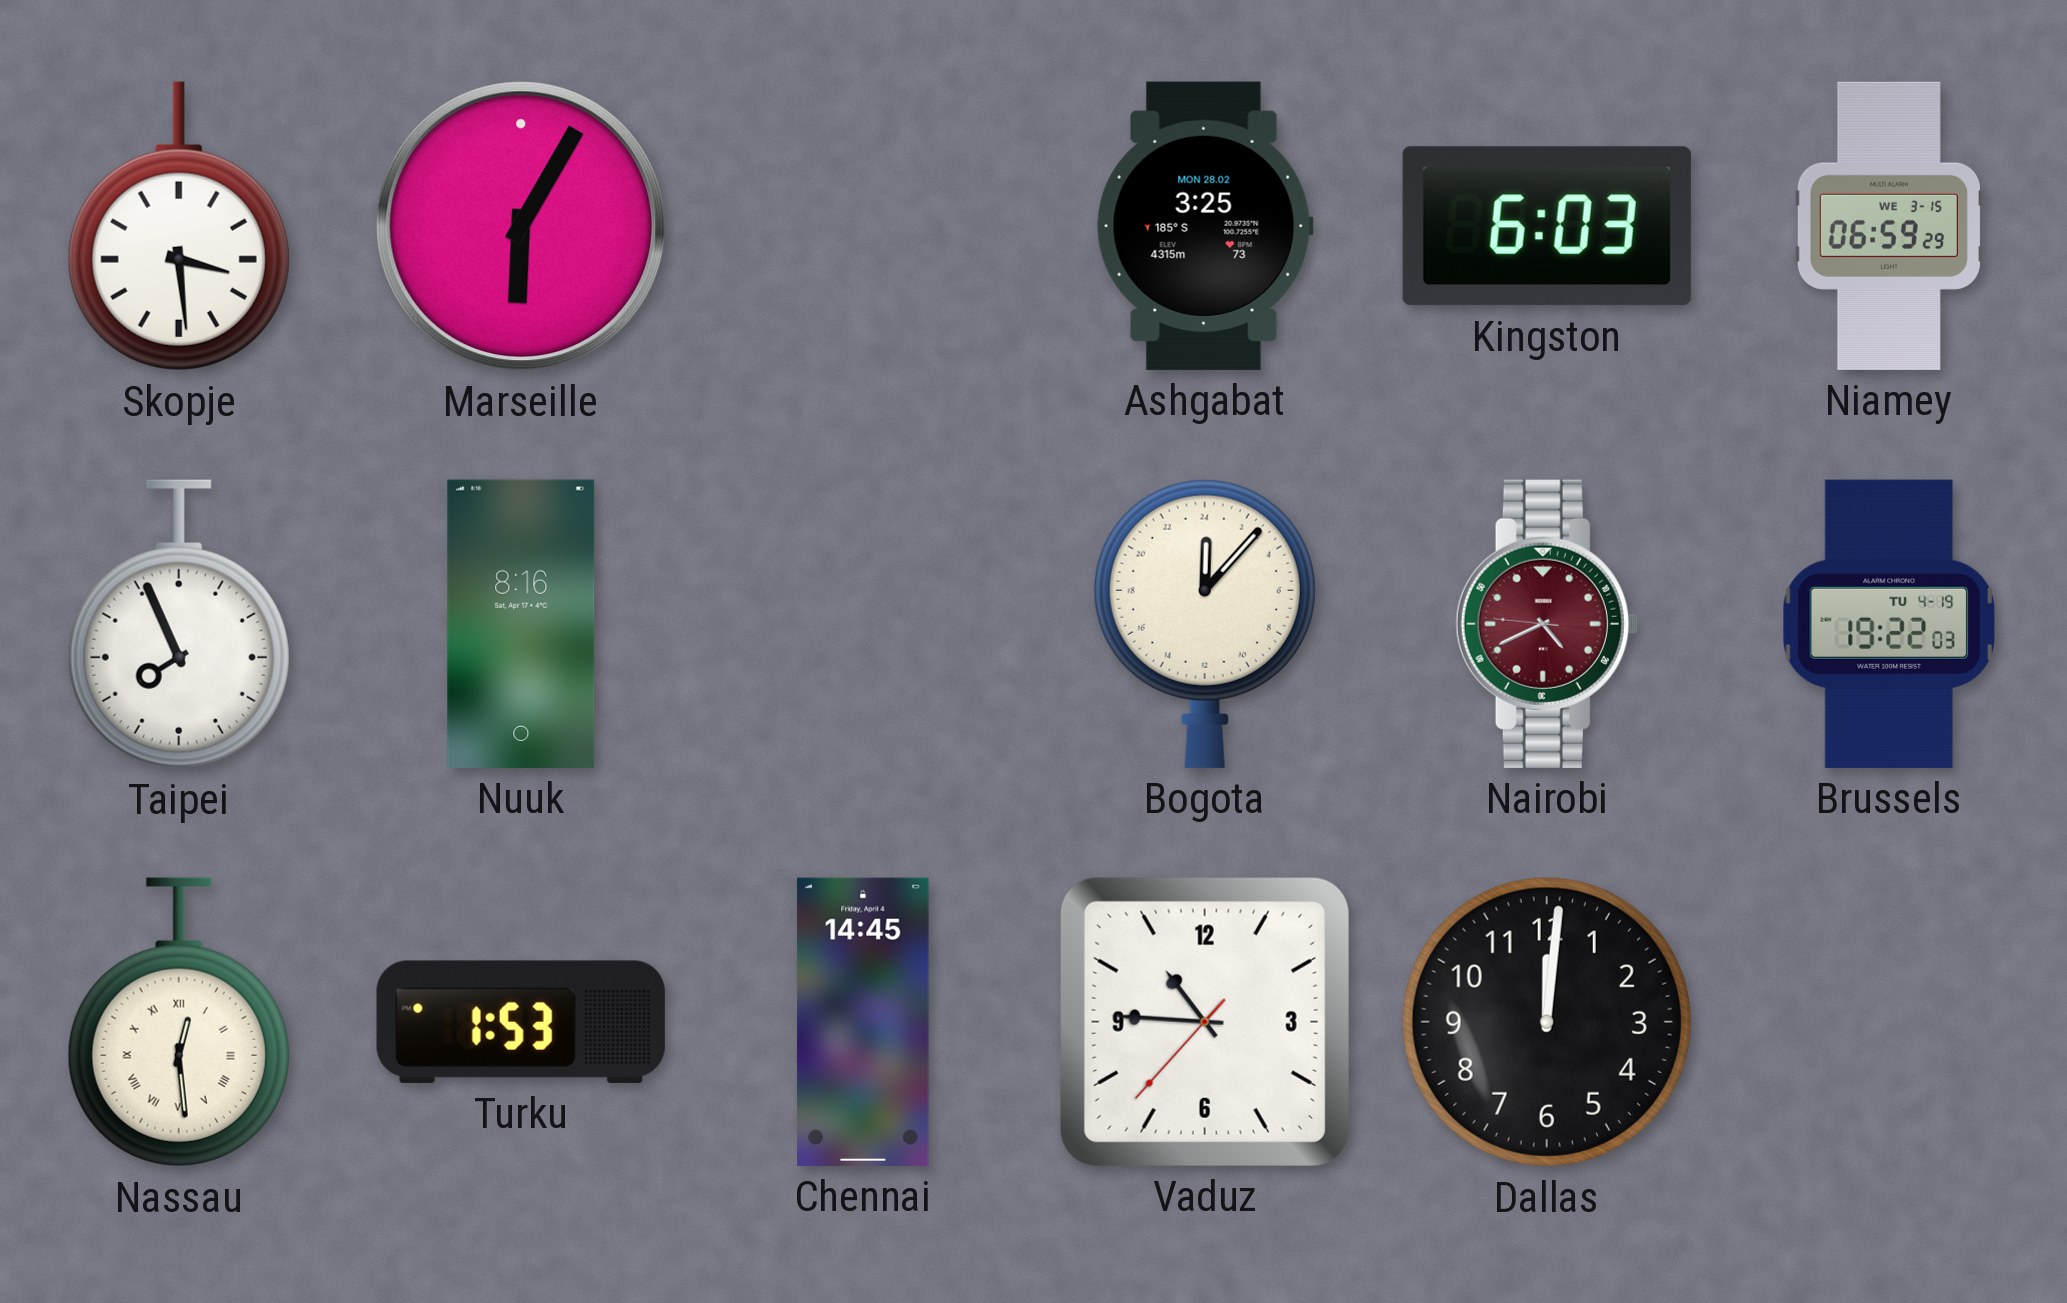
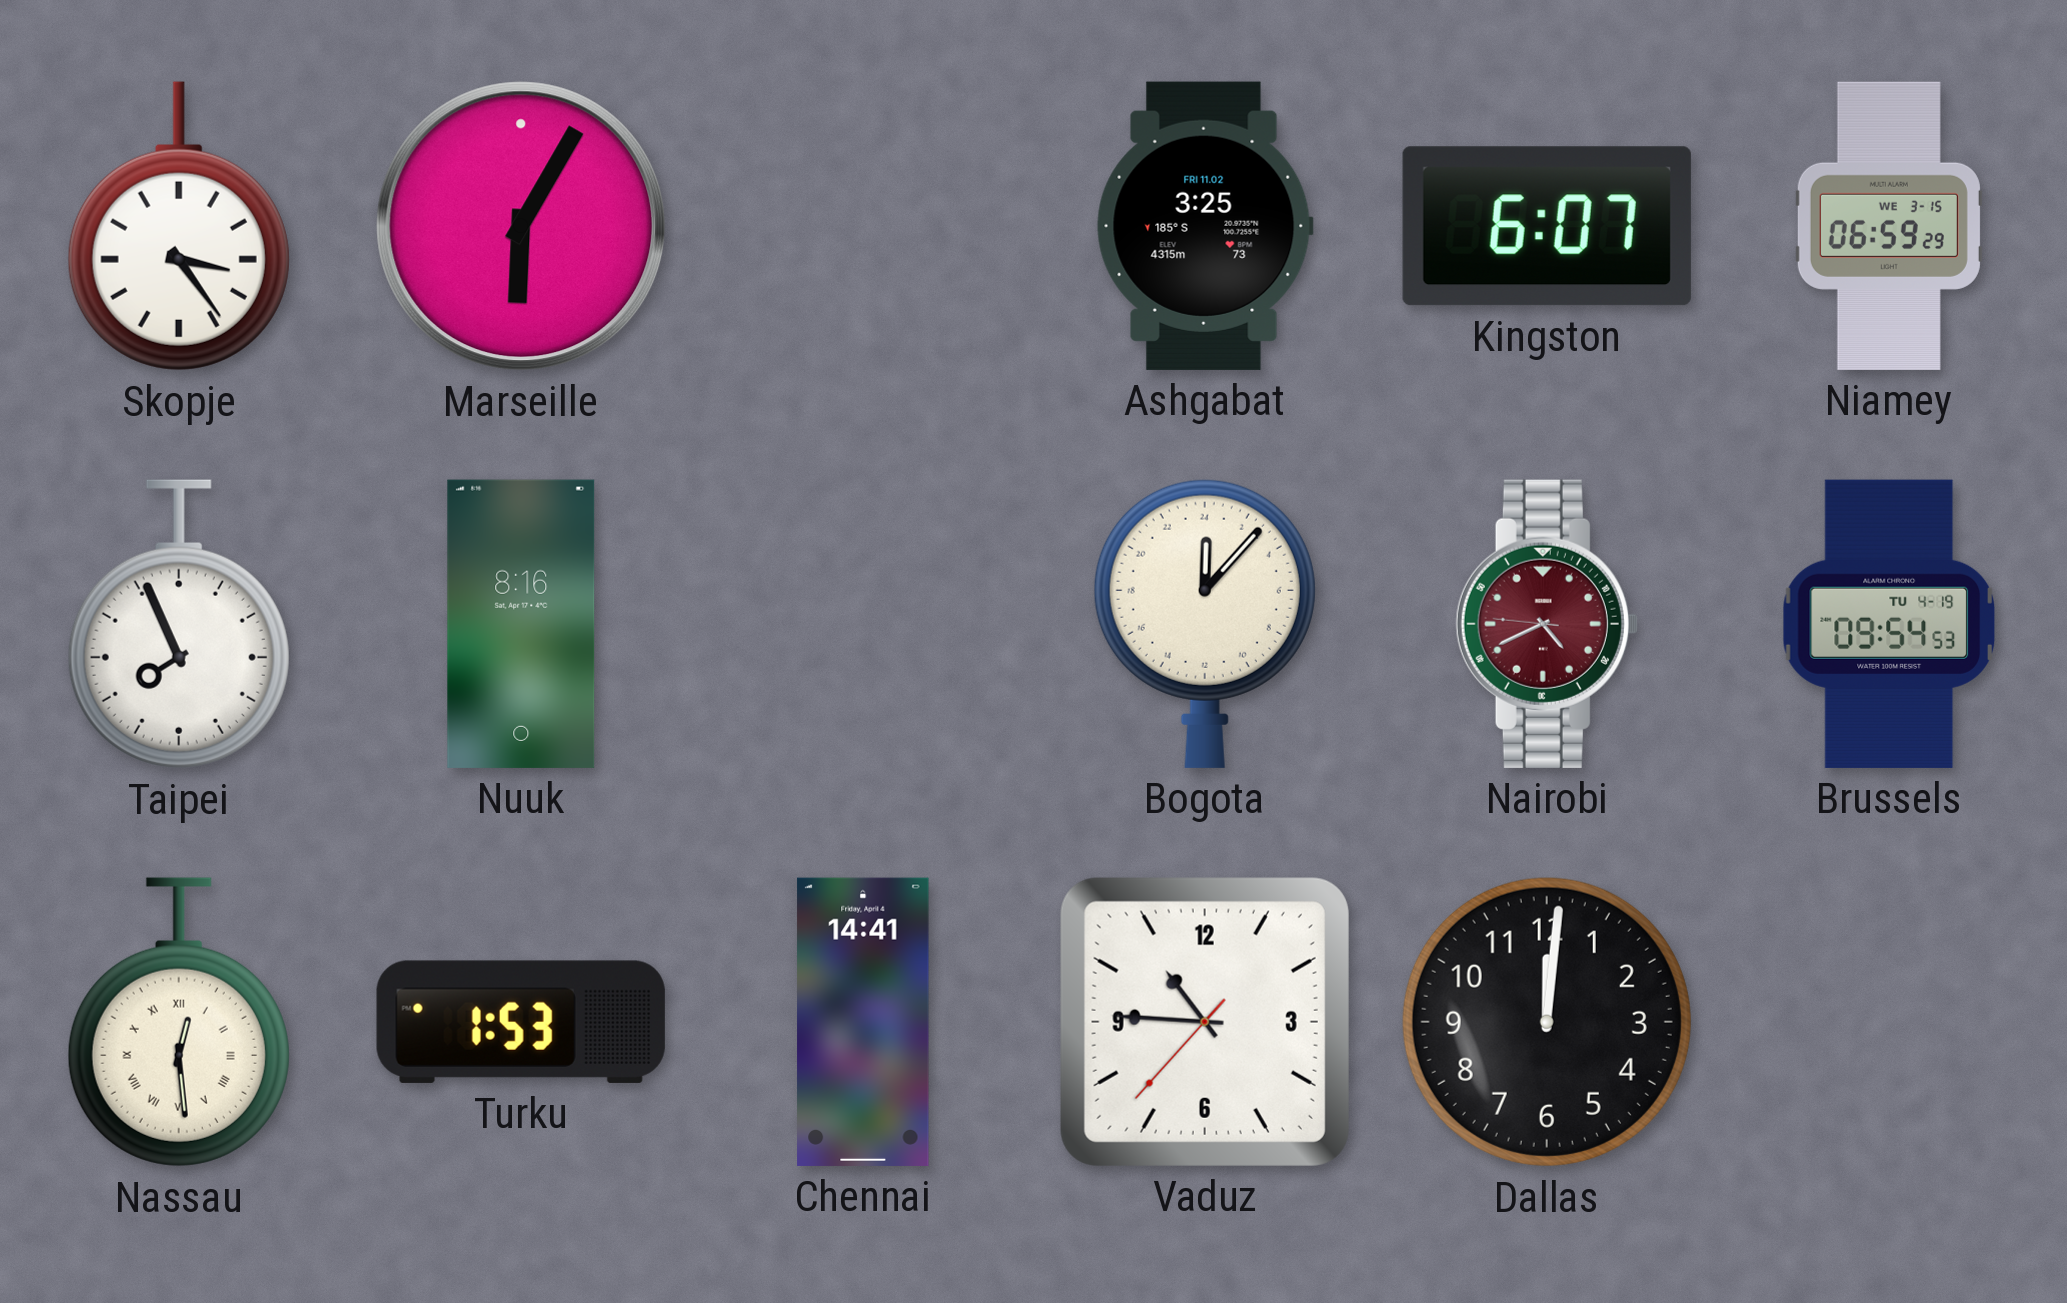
Skopje: 3:29 -> 3:24
Ashgabat date: MON 28.02 -> FRI 11.02
Kingston: 6:03 -> 6:07
Brussels: 19:22 -> 09:54
Chennai: 14:45 -> 14:41
